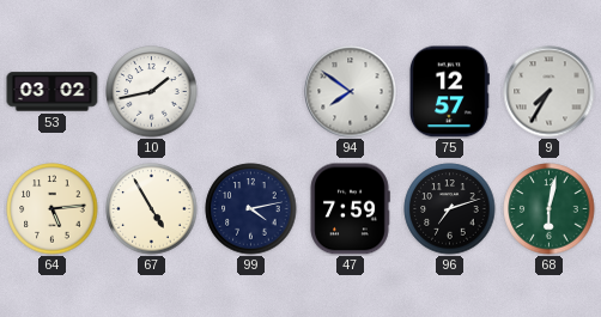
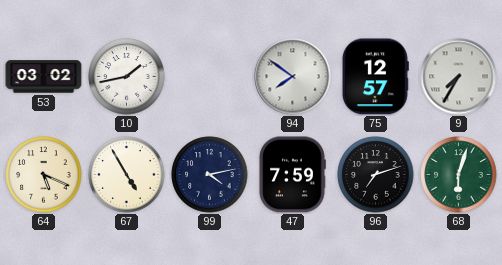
64: 5:14 -> 5:19
68: 6:02 -> 6:03
